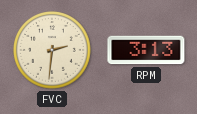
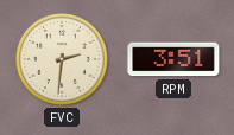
RPM: 3:13 -> 3:51
